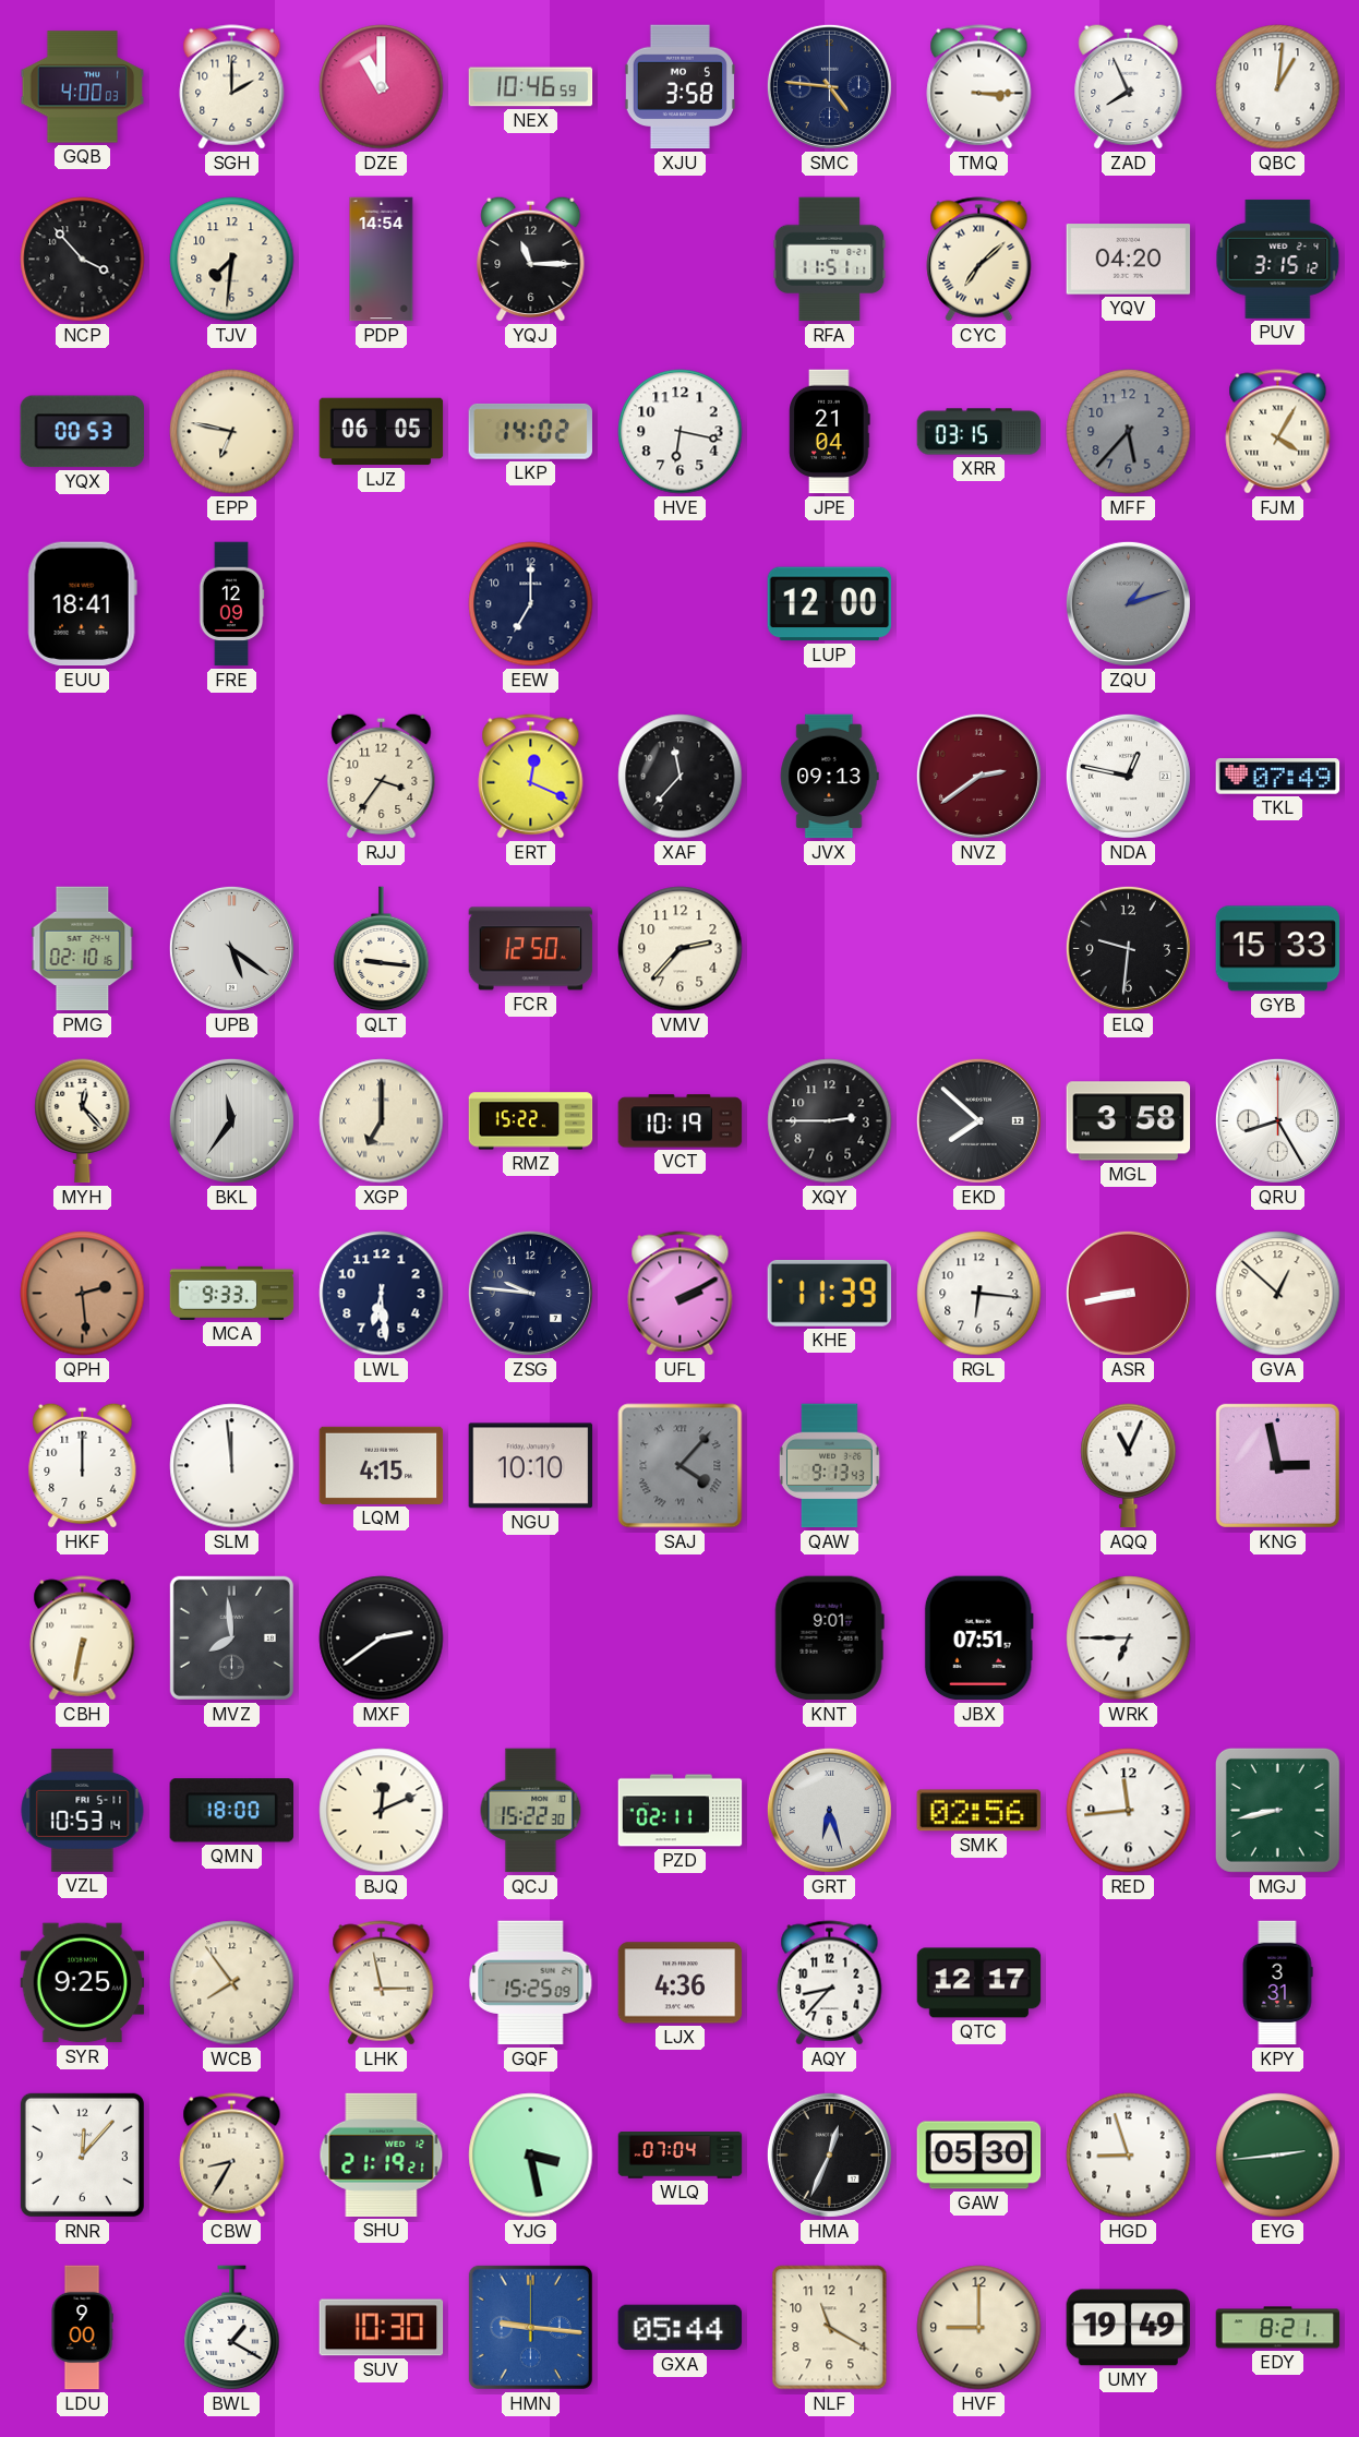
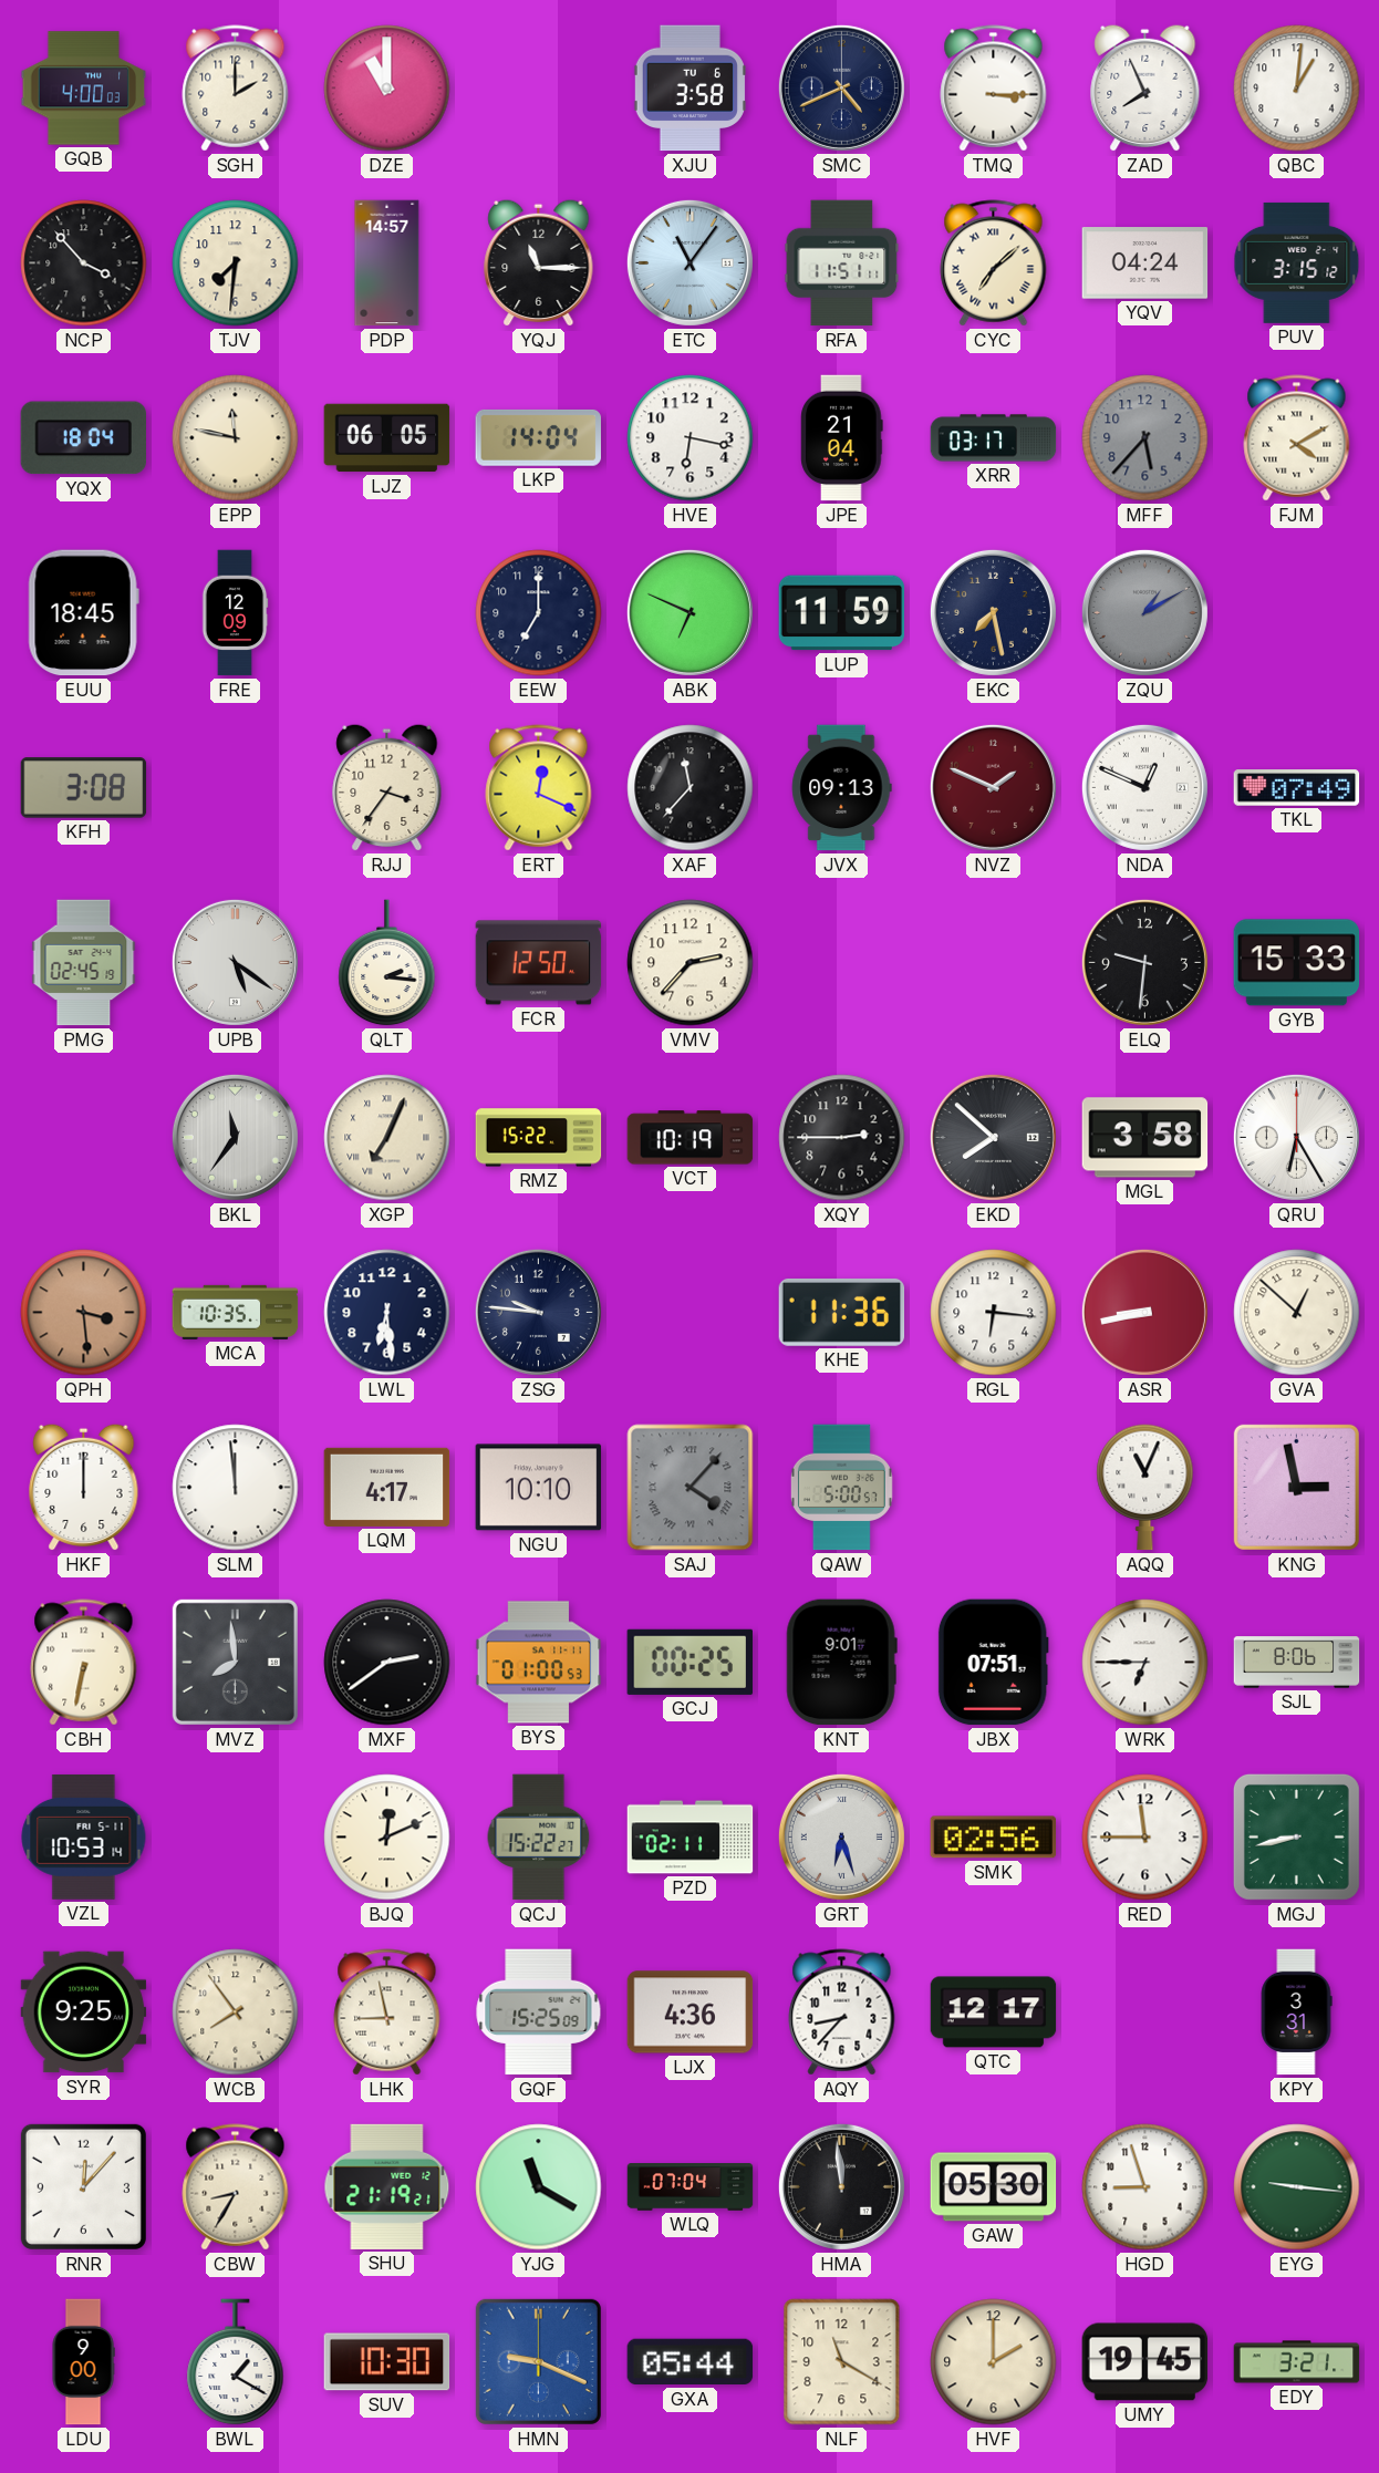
NEX: 10:46 -> none
XJU date: MO 5 -> TU 6
SMC: 4:46 -> 4:41
PDP: 14:54 -> 14:57
ETC: none -> 11:06
YQV: 04:20 -> 04:24
YQX: 00:53 -> 18:04
EPP: 6:47 -> 11:47
LKP: 14:02 -> 14:04
XRR: 03:15 -> 03:17
FJM: 4:05 -> 4:10
EUU: 18:41 -> 18:45
ABK: none -> 6:49
LUP: 12:00 -> 11:59
EKC: none -> 7:28
ZQU: 1:12 -> 1:10
KFH: none -> 3:08
NVZ: 2:39 -> 1:49
NDA: 12:47 -> 12:49
PMG: 02:10 -> 02:45
QLT: 9:16 -> 2:16
MYH: 12:23 -> none
XGP: 7:00 -> 7:04
QRU: 8:25 -> 6:25
QPH: 2:29 -> 3:29
MCA: 9:33 -> 10:35
UFL: 2:10 -> none
KHE: 11:39 -> 11:36
LQM: 4:15 -> 4:17
QAW: 9:13 -> 5:00
BYS: none -> 01:00
GCJ: none -> 00:25
SJL: none -> 8:06
QMN: 18:00 -> none
QCJ: 15:22:30 -> 15:22:27
RED: 11:44 -> 11:45
LHK: 2:58 -> 8:58
YJG: 3:28 -> 11:20
HMA: 12:34 -> 11:59
EYG: 2:44 -> 9:16
HMN: 9:16 -> 9:19
HVF: 9:00 -> 2:00
UMY: 19:49 -> 19:45
EDY: 8:21 -> 3:21
